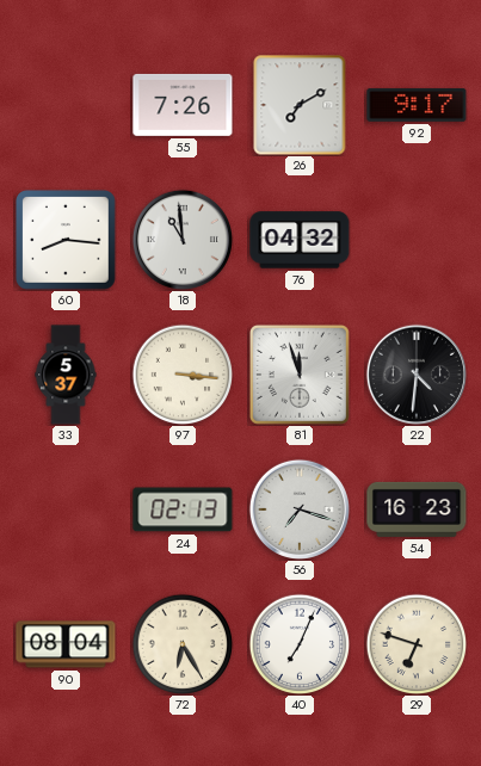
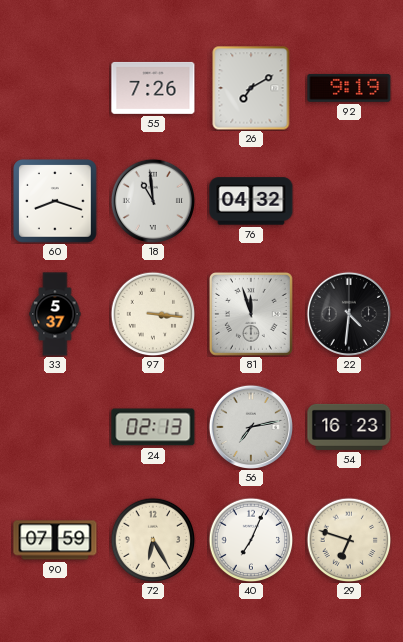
92: 9:17 -> 9:19
60: 8:16 -> 8:18
56: 7:18 -> 7:13
90: 08:04 -> 07:59
